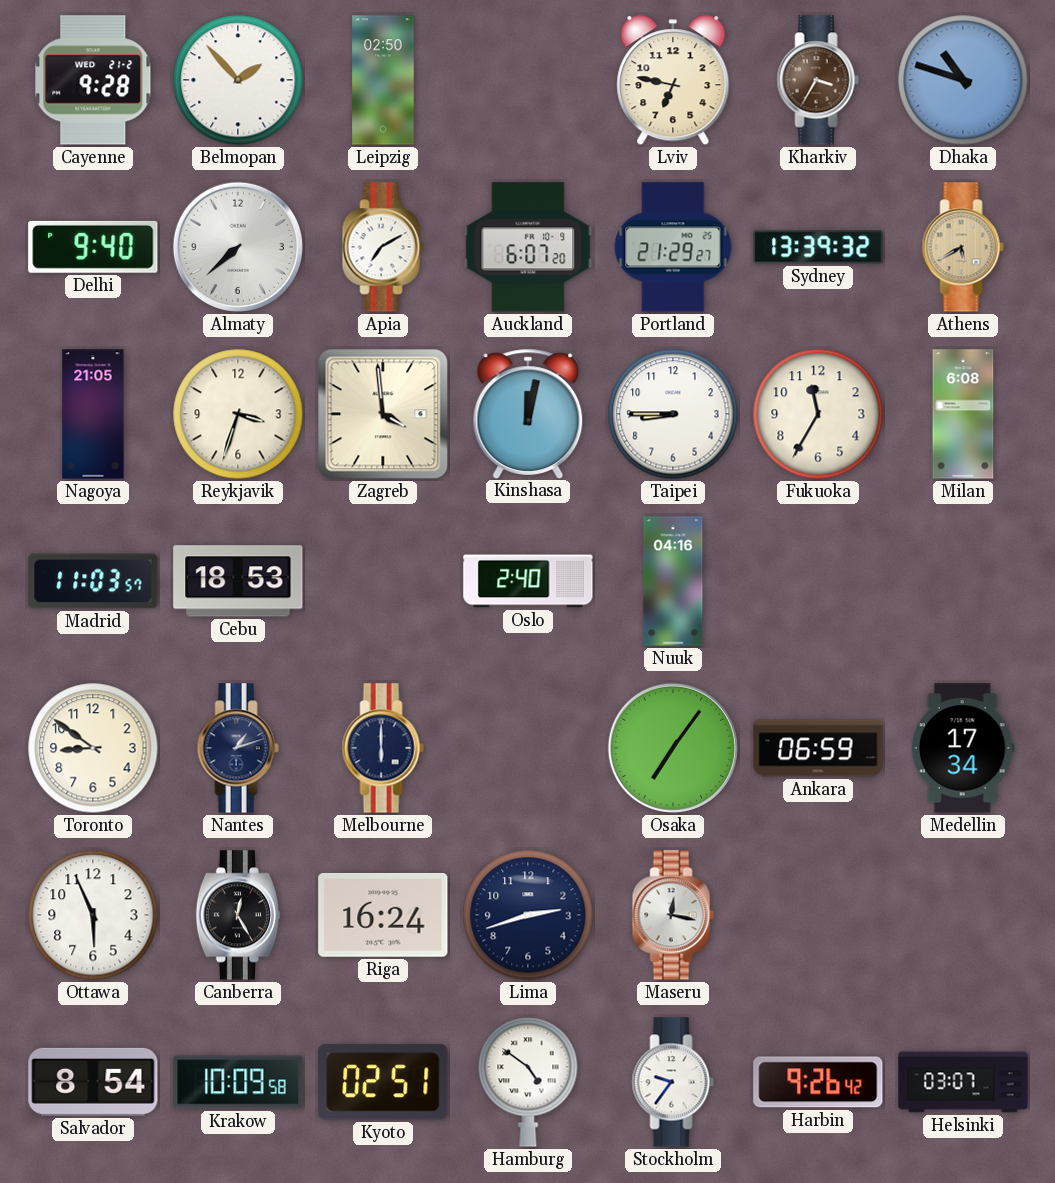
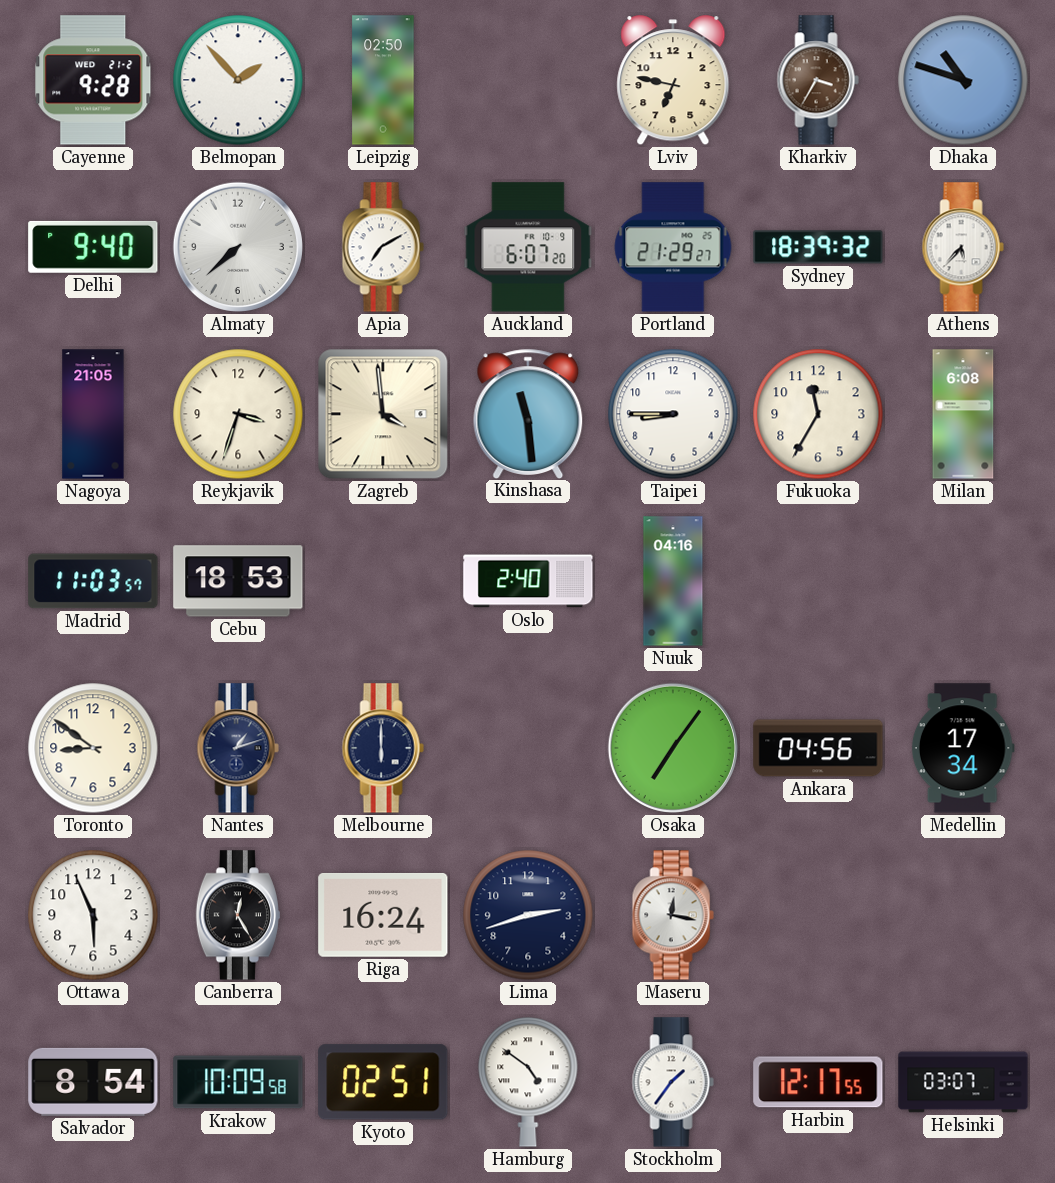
Sydney: 13:39 -> 18:39
Athens: 5:40 -> 5:37
Athens dial: champagne -> white
Kinshasa: 12:02 -> 11:29
Ankara: 06:59 -> 04:56
Stockholm: 9:36 -> 1:36
Harbin: 9:26 -> 12:17
